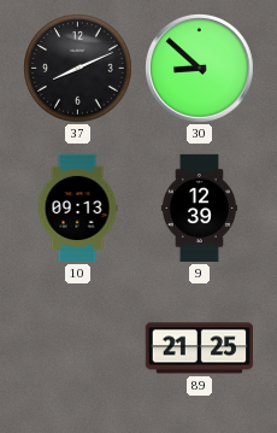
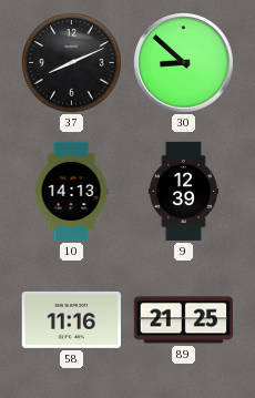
10: 09:13 -> 14:13
58: none -> 11:16
